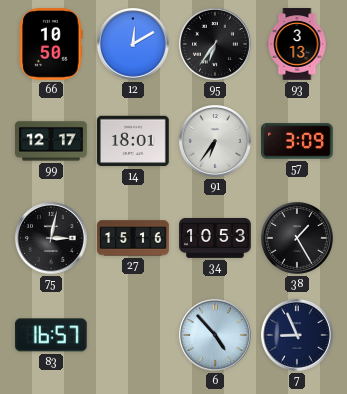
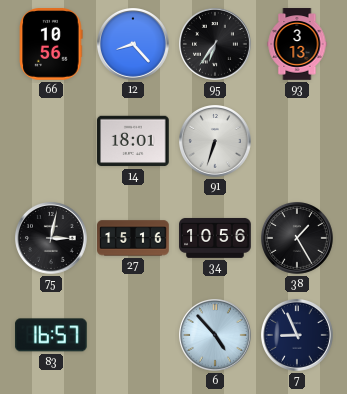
66: 10:50 -> 10:56
12: 12:10 -> 8:23
99: 12:17 -> none
91: 6:36 -> 6:33
57: 3:09 -> none
34: 10:53 -> 10:56
